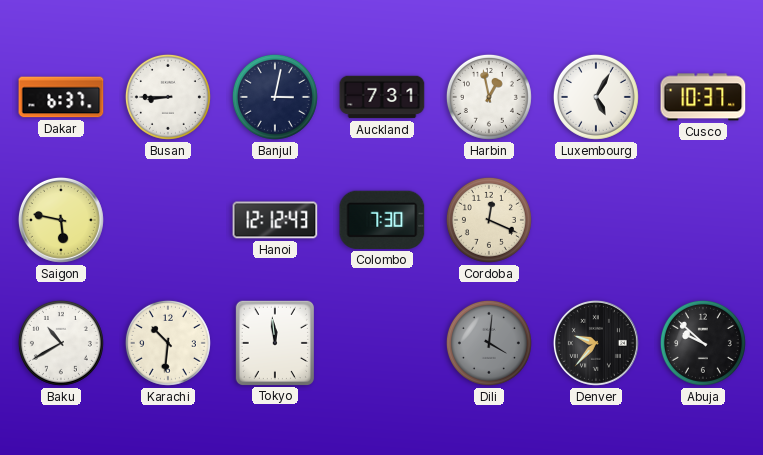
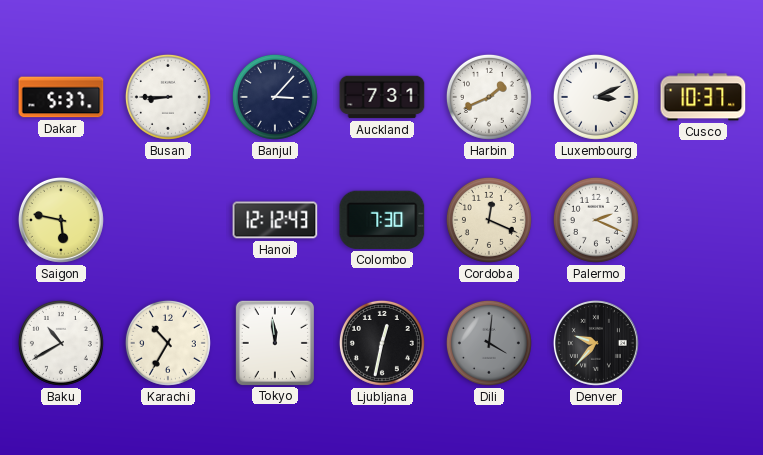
Dakar: 6:37 -> 5:37
Banjul: 3:02 -> 3:07
Harbin: 12:58 -> 1:41
Luxembourg: 5:05 -> 3:11
Palermo: none -> 2:19
Karachi: 10:31 -> 10:35
Ljubljana: none -> 12:32
Abuja: 9:52 -> none
